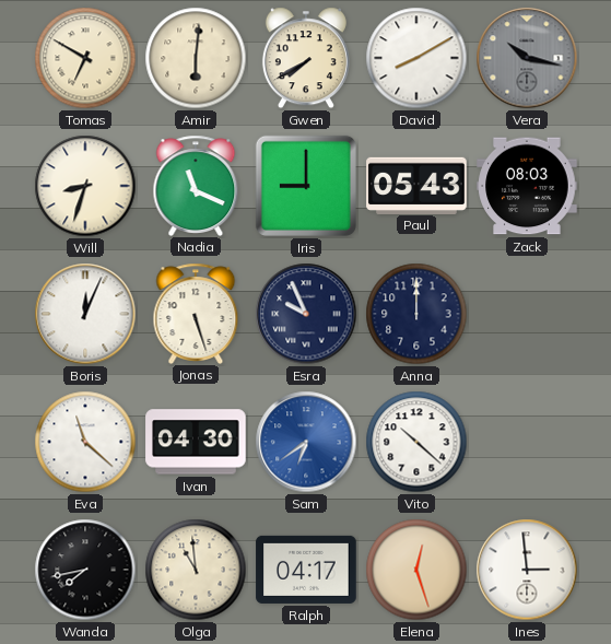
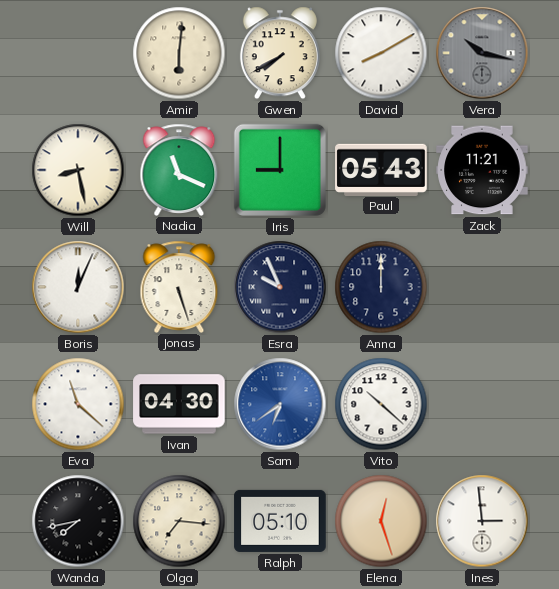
Tomas: 6:50 -> none
Will: 8:33 -> 8:28
Zack: 08:03 -> 11:21
Olga: 10:59 -> 7:16
Ralph: 04:17 -> 05:10
